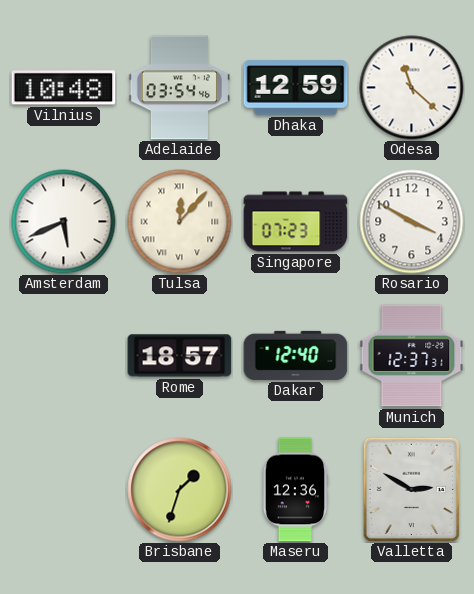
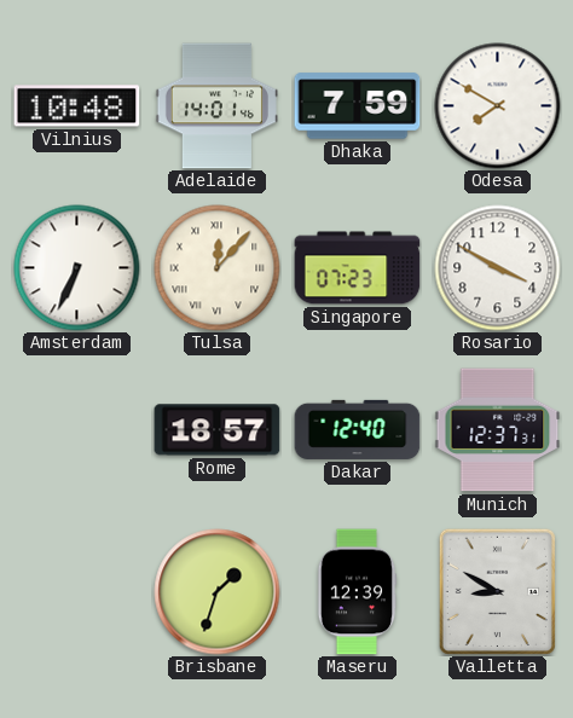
Adelaide: 03:54 -> 14:01
Dhaka: 12:59 -> 7:59
Odesa: 11:22 -> 7:50
Amsterdam: 5:41 -> 6:34
Maseru: 12:36 -> 12:39
Valletta: 2:50 -> 8:50
